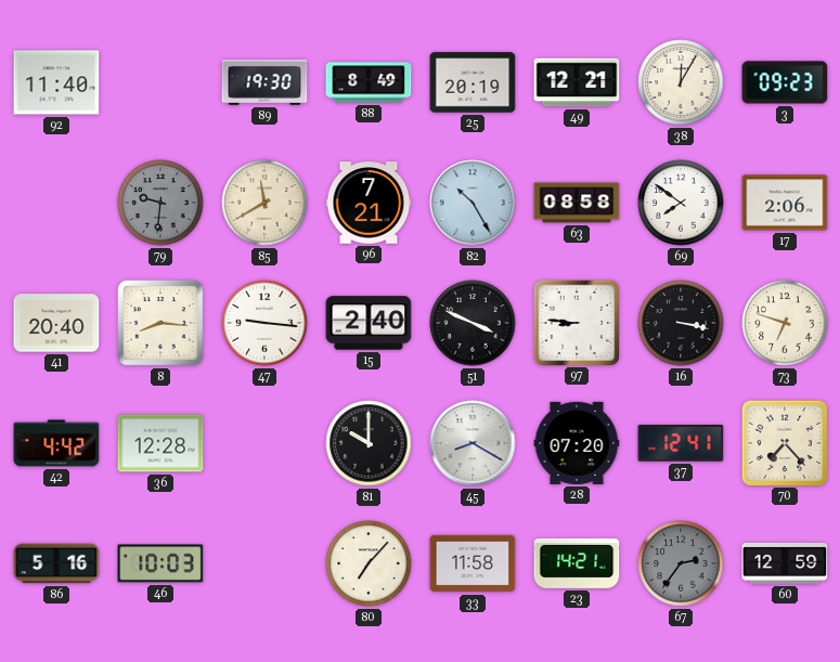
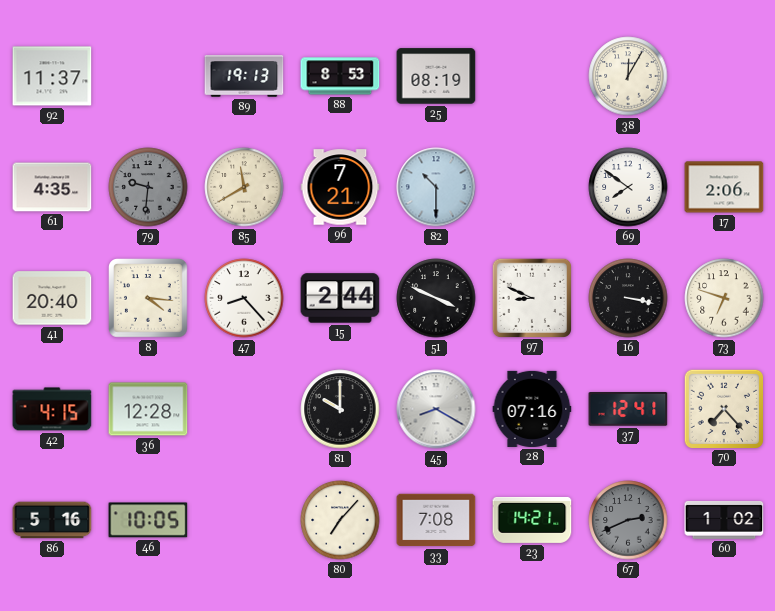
92: 11:40 -> 11:37
89: 19:30 -> 19:13
88: 8:49 -> 8:53
25: 20:19 -> 08:19
49: 12:21 -> none
3: 09:23 -> none
61: none -> 4:35
82: 10:25 -> 10:30
63: 08:58 -> none
8: 8:16 -> 4:16
47: 9:16 -> 8:23
15: 2:40 -> 2:44
97: 8:46 -> 8:49
42: 4:42 -> 4:15
28: 07:20 -> 07:16
46: 10:03 -> 10:05
33: 11:58 -> 7:08
67: 2:36 -> 2:41
60: 12:59 -> 1:02
